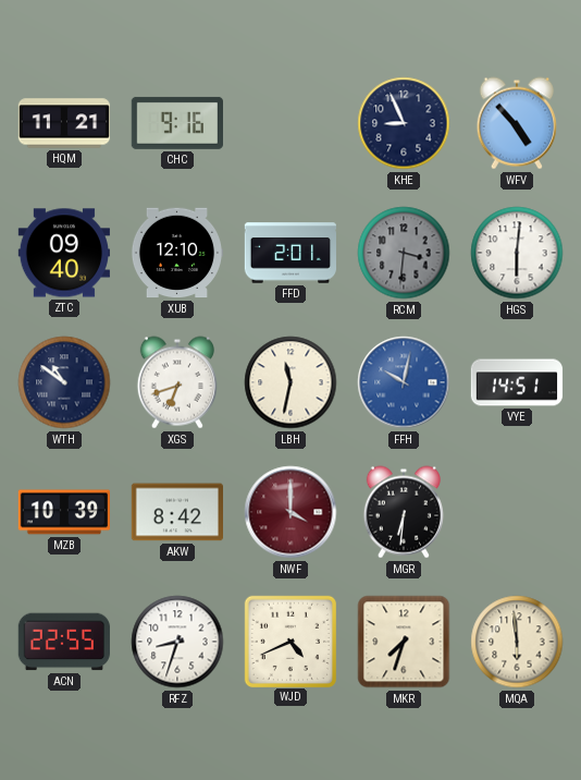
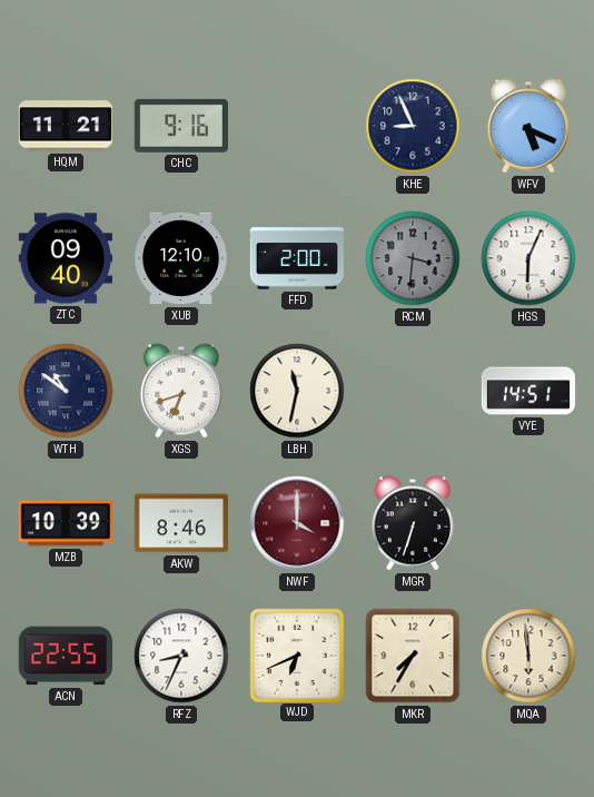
WFV: 4:53 -> 5:19
FFD: 2:01 -> 2:00
HGS: 6:01 -> 6:04
FFH: 10:02 -> none
AKW: 8:42 -> 8:46
MGR: 6:31 -> 6:33
RFZ: 8:33 -> 8:34
WJD: 4:41 -> 6:41
MKR: 7:33 -> 7:35
